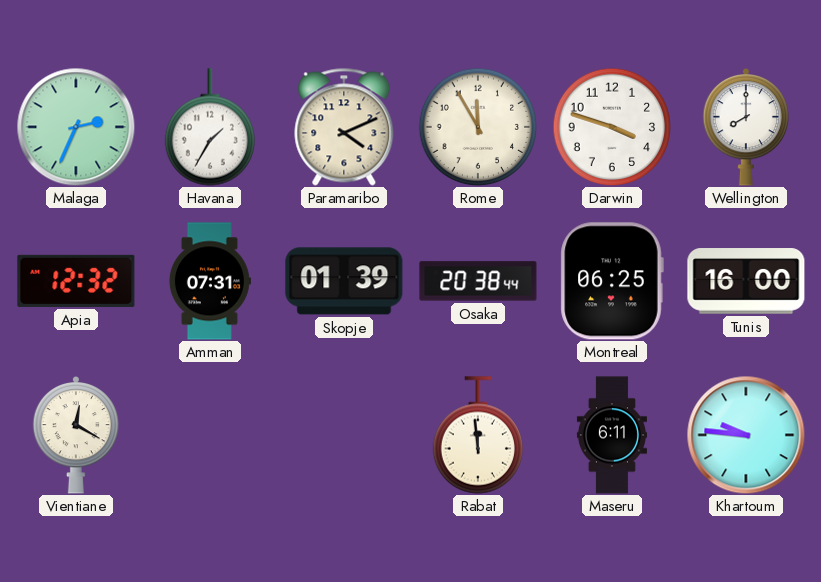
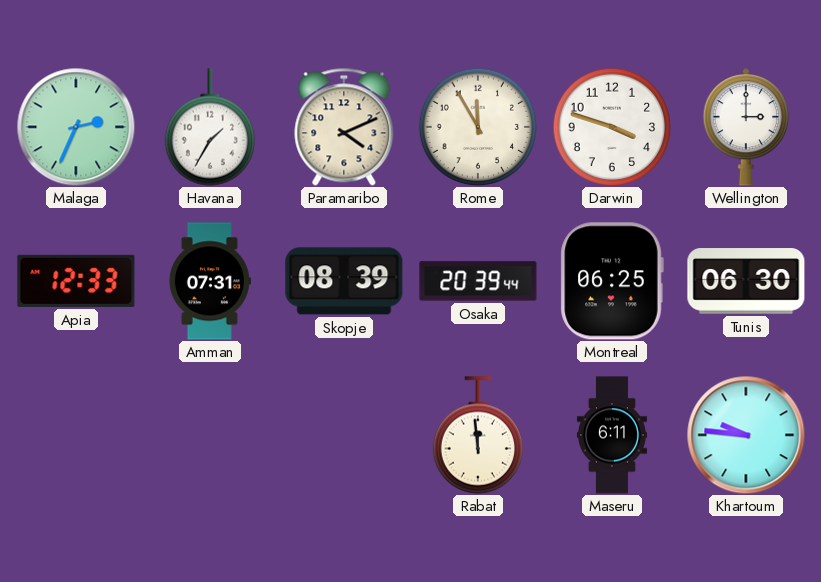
Wellington: 8:00 -> 3:00
Apia: 12:32 -> 12:33
Skopje: 01:39 -> 08:39
Osaka: 20:38 -> 20:39
Tunis: 16:00 -> 06:30
Vientiane: 12:20 -> none
